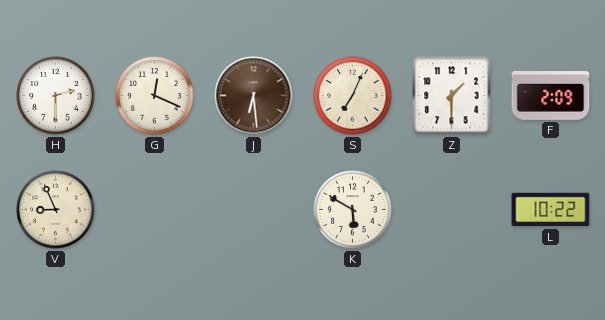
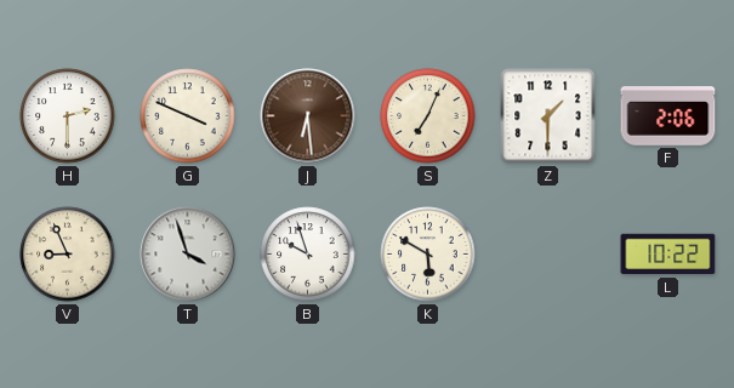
G: 12:19 -> 3:49
F: 2:09 -> 2:06
T: none -> 3:57
B: none -> 9:57
